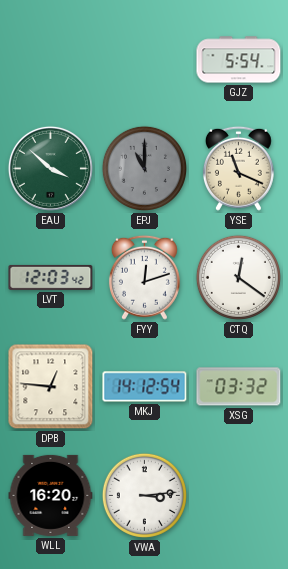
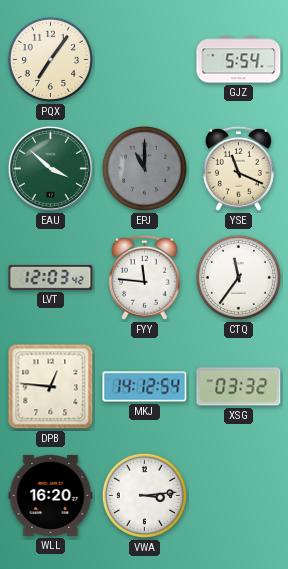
PQX: none -> 7:06
FYY: 12:12 -> 11:46
CTQ: 12:21 -> 11:36
